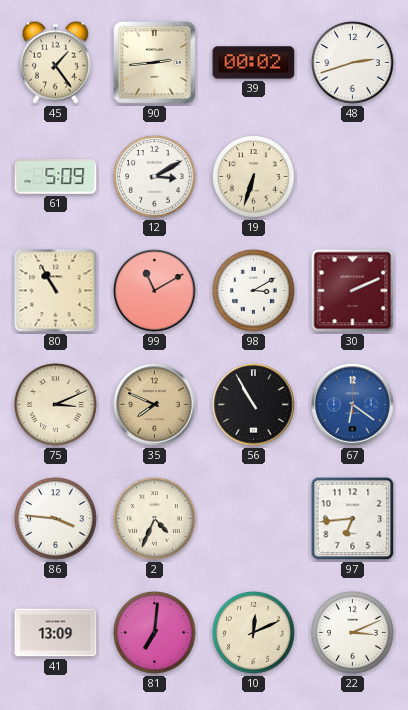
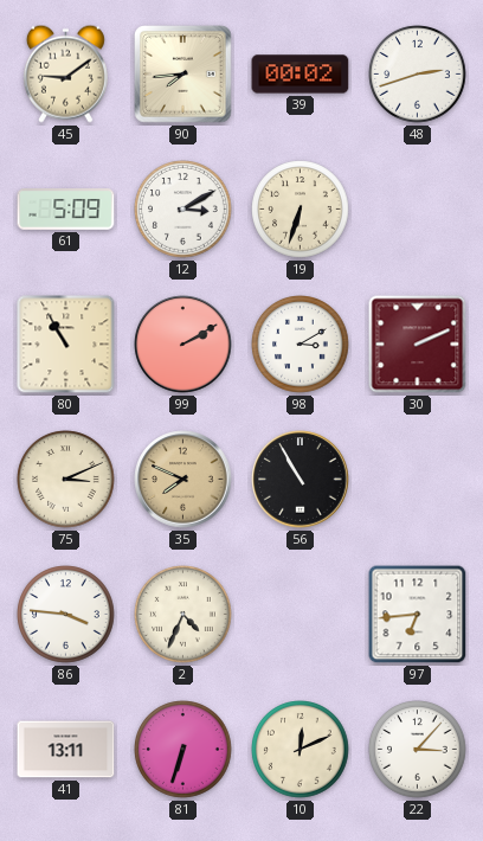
45: 1:24 -> 9:09
90: 2:44 -> 7:44
99: 11:10 -> 2:10
67: 6:21 -> none
41: 13:09 -> 13:11
81: 7:01 -> 6:33
22: 3:11 -> 3:07
